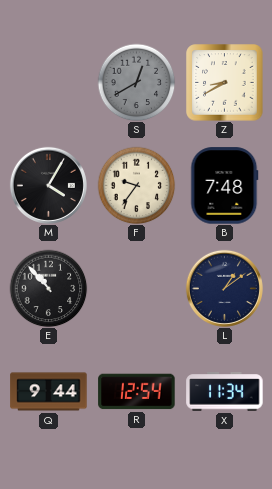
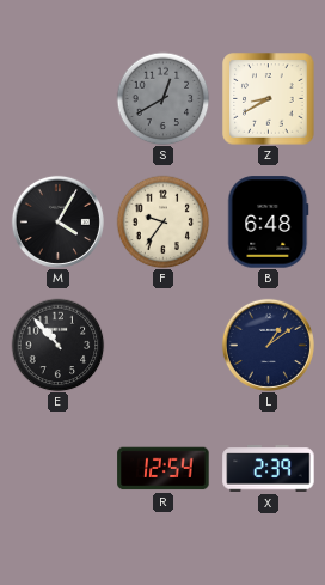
B: 7:48 -> 6:48
Q: 9:44 -> none
X: 11:34 -> 2:39
